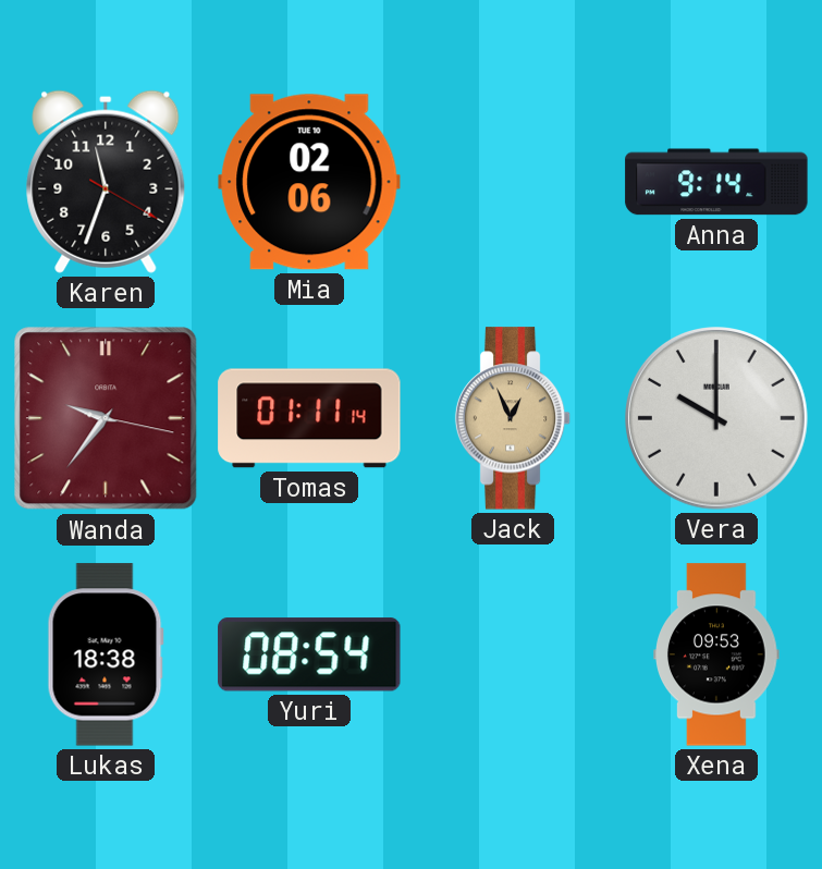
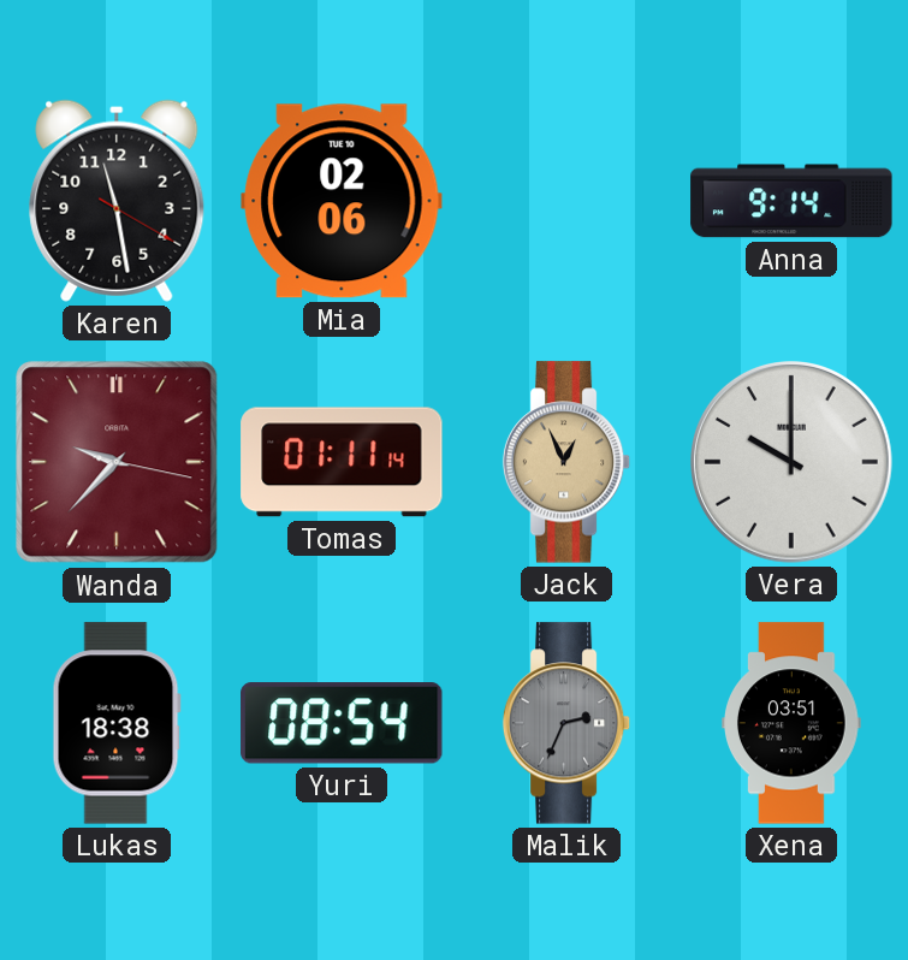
Karen: 11:33 -> 11:28
Wanda: 9:36 -> 9:37
Malik: none -> 2:34
Xena: 09:53 -> 03:51
